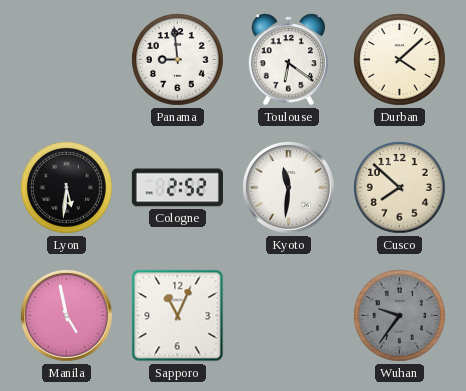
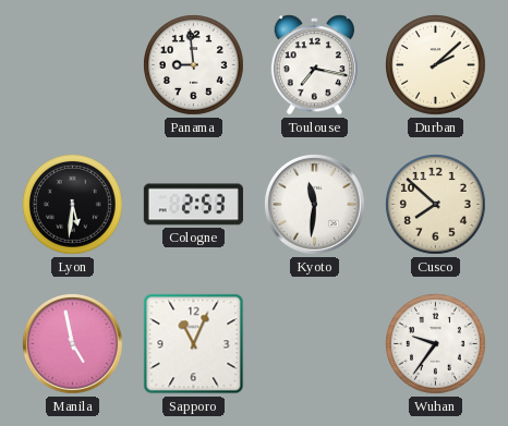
Toulouse: 6:21 -> 7:17
Durban: 4:08 -> 2:08
Cologne: 2:52 -> 2:53
Wuhan dial: grey -> white
